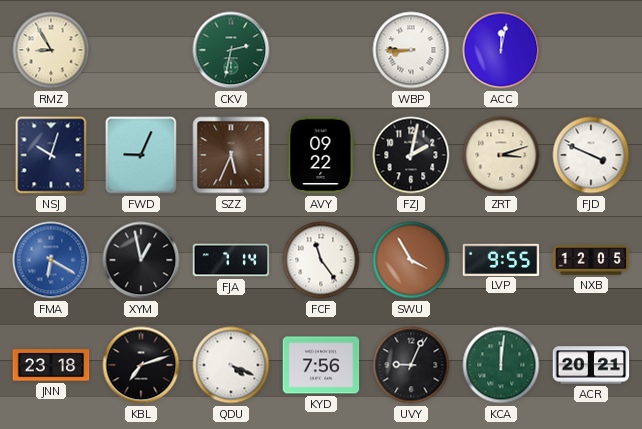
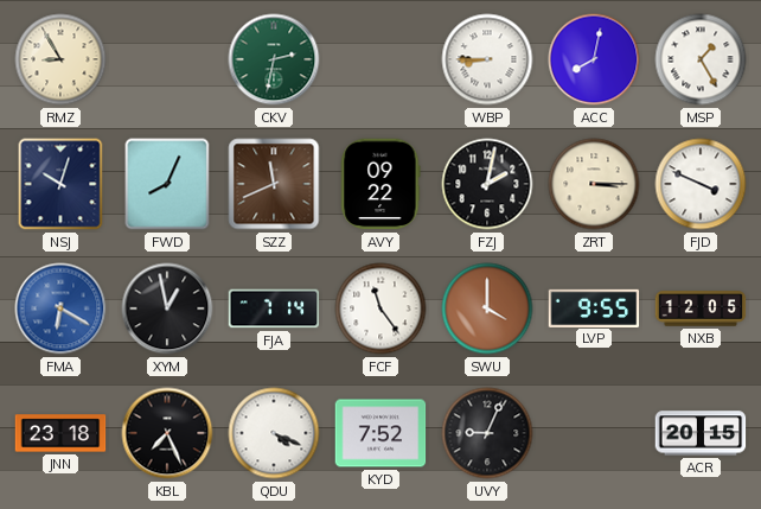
ACC: 12:02 -> 8:02
MSP: none -> 1:25
FWD: 9:04 -> 8:04
SZZ: 5:34 -> 11:41
ZRT: 3:12 -> 3:15
SWU: 3:55 -> 4:00
KBL: 7:12 -> 7:26
KYD: 7:56 -> 7:52
KCA: 12:01 -> none
ACR: 20:21 -> 20:15
